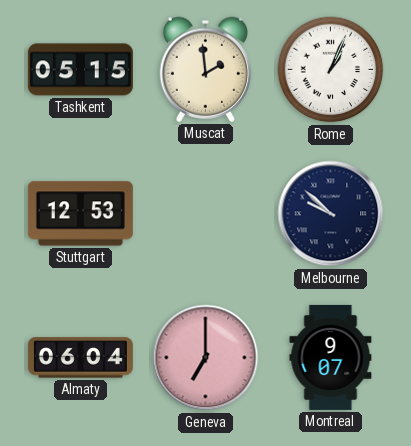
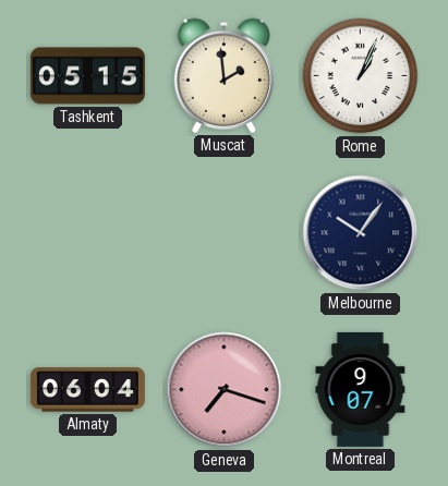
Stuttgart: 12:53 -> none
Melbourne: 9:52 -> 10:06
Geneva: 7:00 -> 7:18
